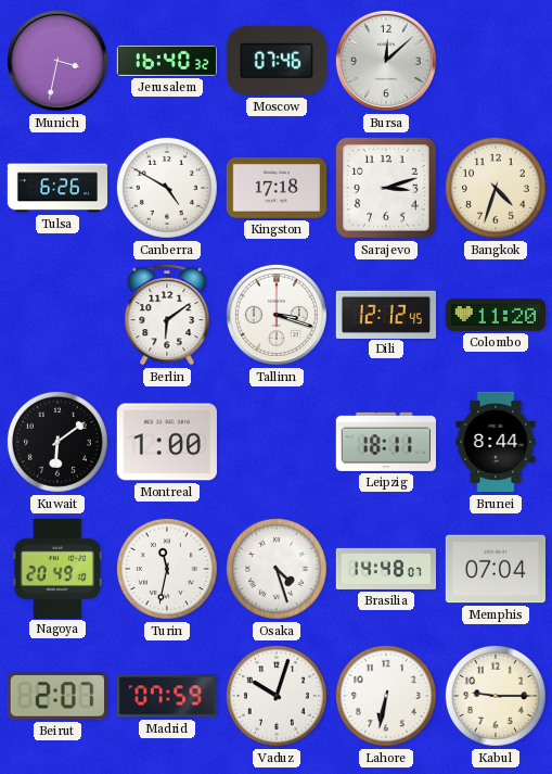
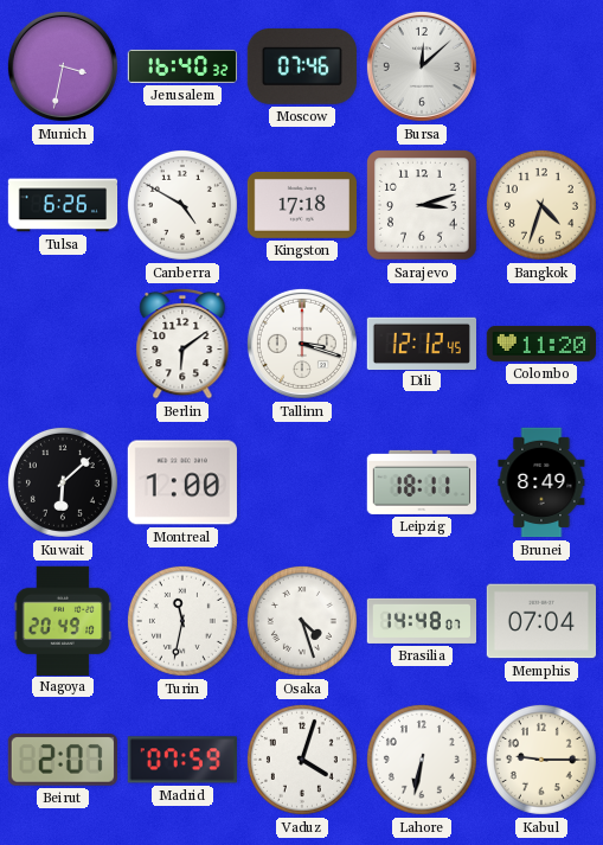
Kuwait: 6:09 -> 6:08
Brunei: 8:44 -> 8:49
Vaduz: 10:03 -> 4:03
